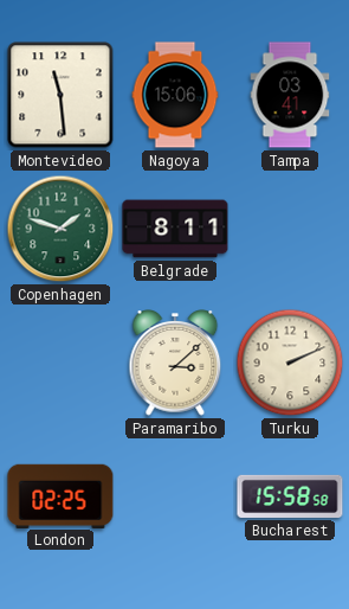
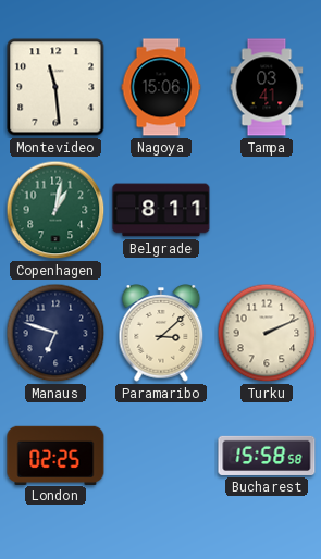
Copenhagen: 1:48 -> 1:02
Manaus: none -> 6:48
